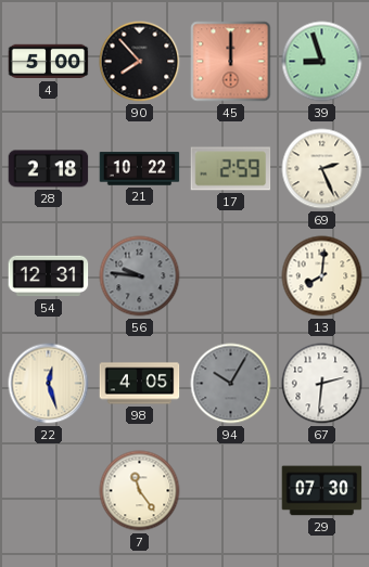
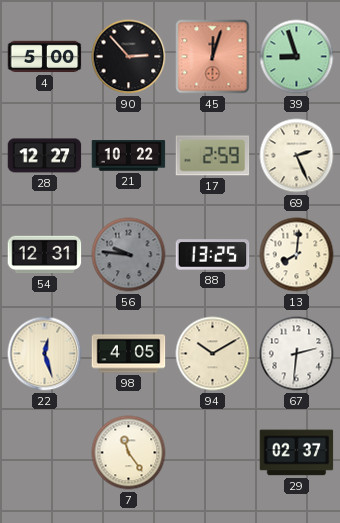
90: 7:53 -> 2:53
45: 12:00 -> 12:03
28: 2:18 -> 12:27
88: none -> 13:25
94: 10:05 -> 10:10
94 dial: grey -> cream
29: 07:30 -> 02:37
